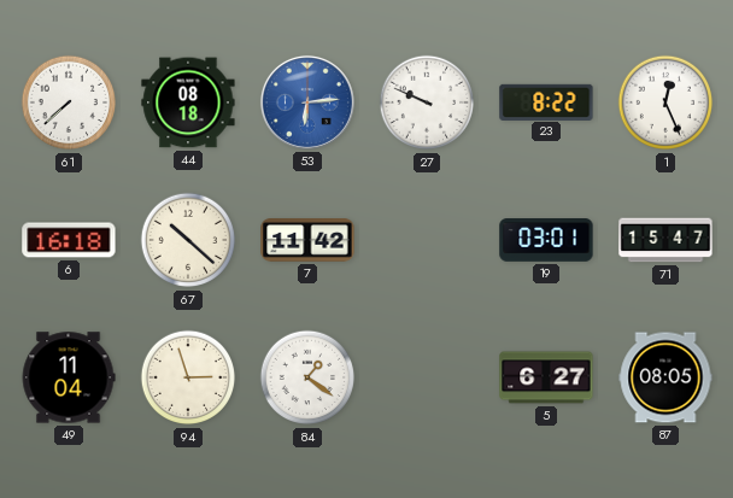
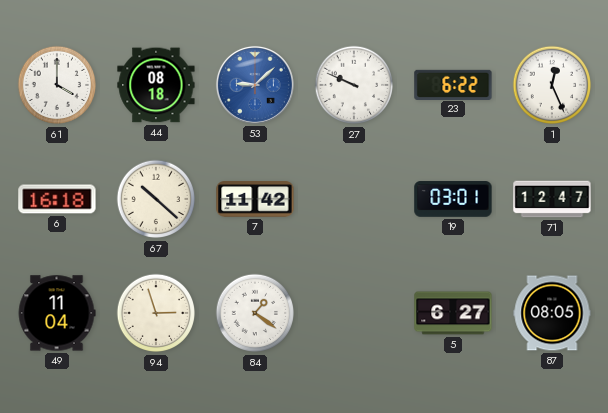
61: 7:38 -> 4:00
53: 6:14 -> 9:08
23: 8:22 -> 6:22
71: 15:47 -> 12:47
